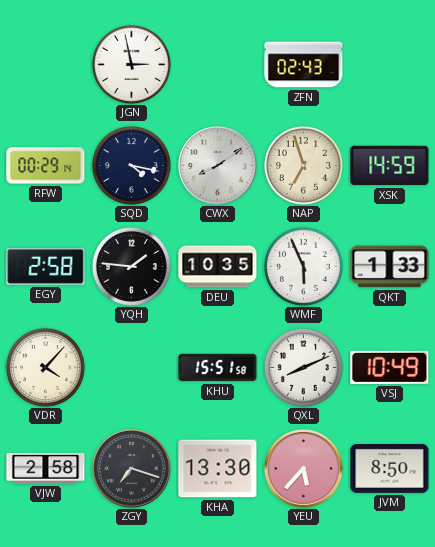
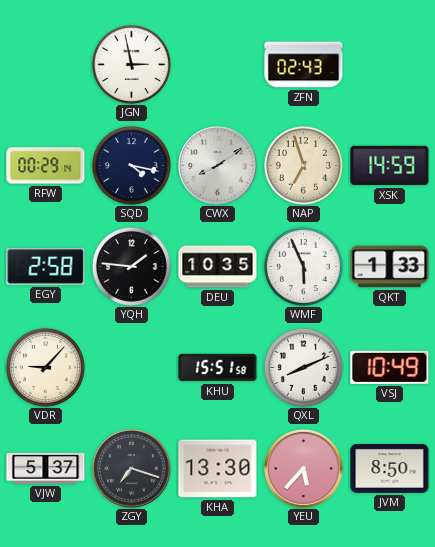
VDR: 4:07 -> 9:07
VJW: 2:58 -> 5:37
